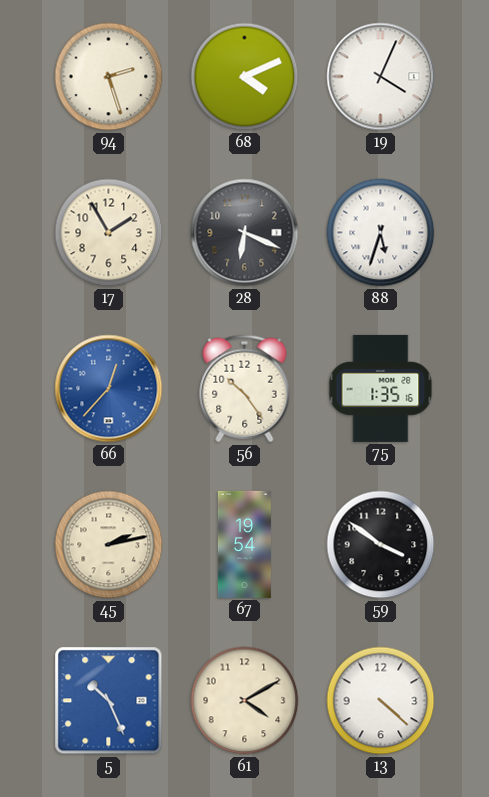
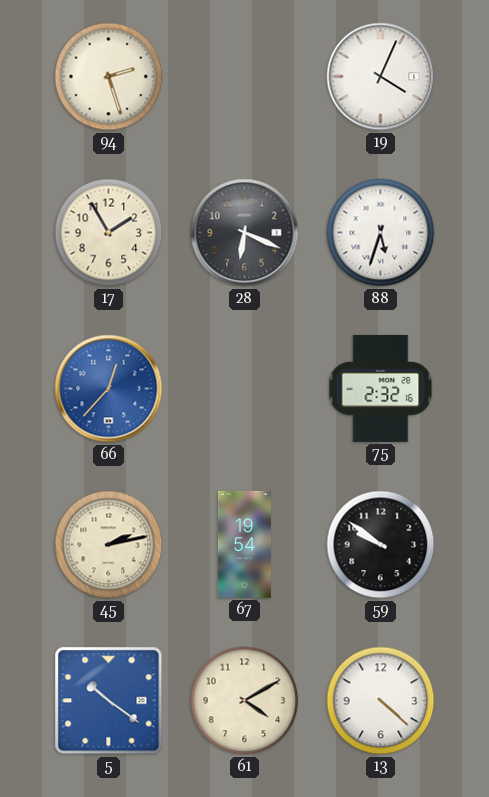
68: 4:11 -> none
56: 10:24 -> none
75: 1:35 -> 2:32
59: 3:51 -> 9:51
5: 10:26 -> 10:21
